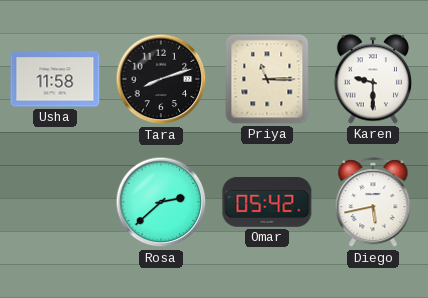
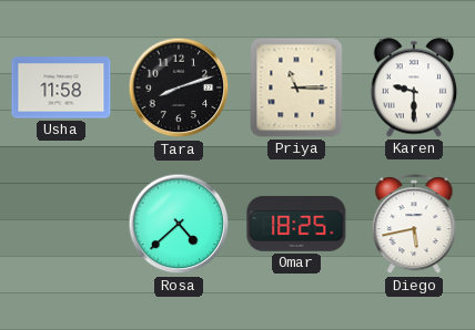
Rosa: 2:38 -> 4:38
Omar: 05:42 -> 18:25
